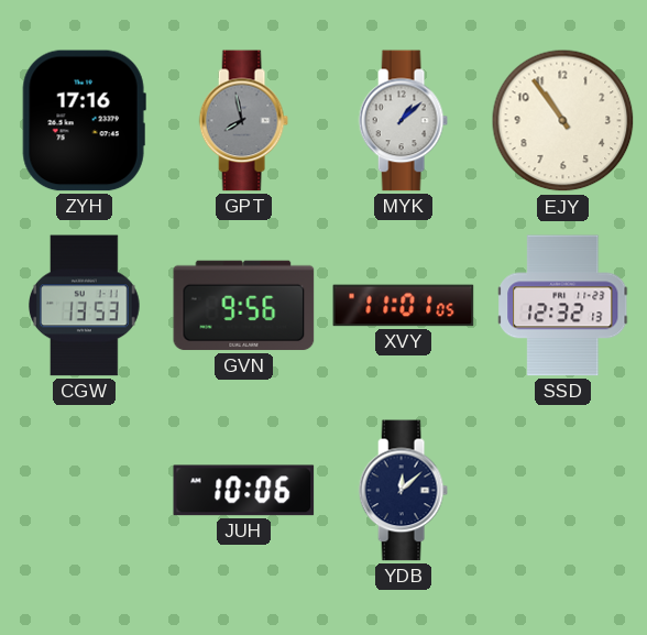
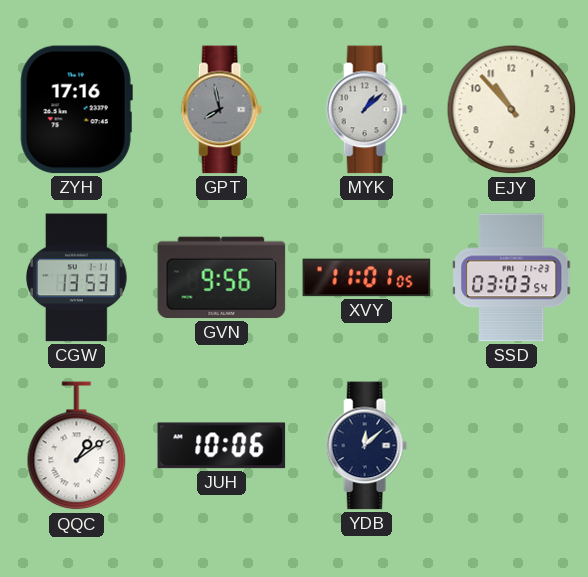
EJY: 10:54 -> 10:53
SSD: 12:32 -> 03:03
QQC: none -> 1:09
